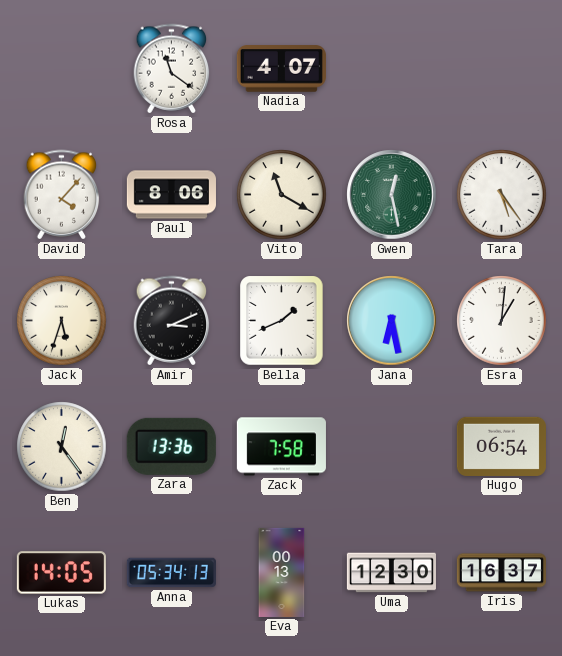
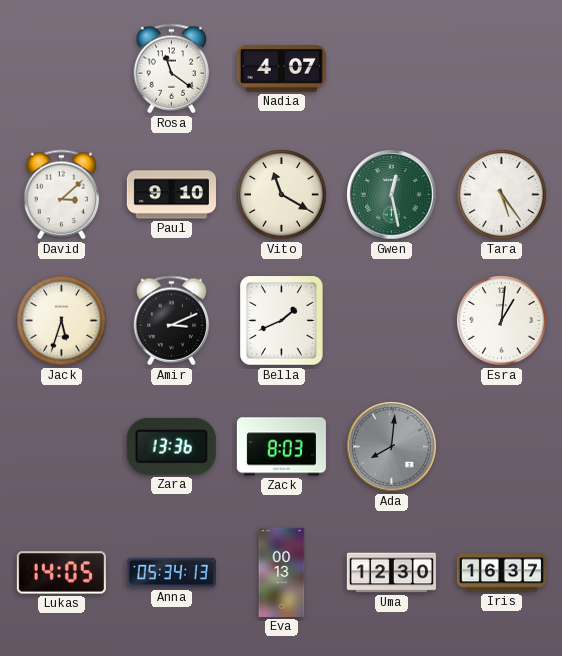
David: 4:07 -> 3:08
Paul: 8:06 -> 9:10
Jana: 6:28 -> none
Ben: 12:24 -> none
Zack: 7:58 -> 8:03
Ada: none -> 8:01
Hugo: 06:54 -> none
